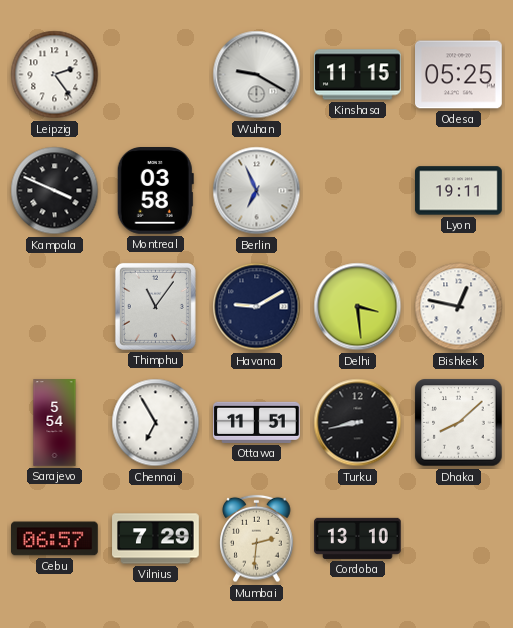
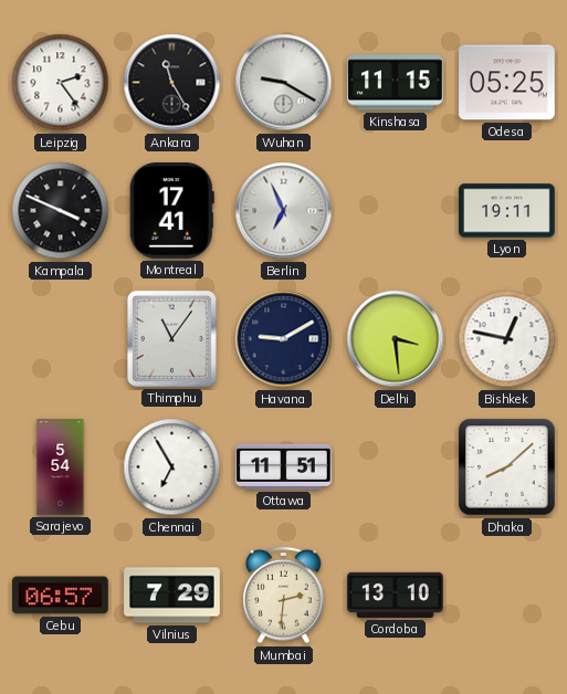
Ankara: none -> 11:25
Montreal: 03:58 -> 17:41
Turku: 8:43 -> none
